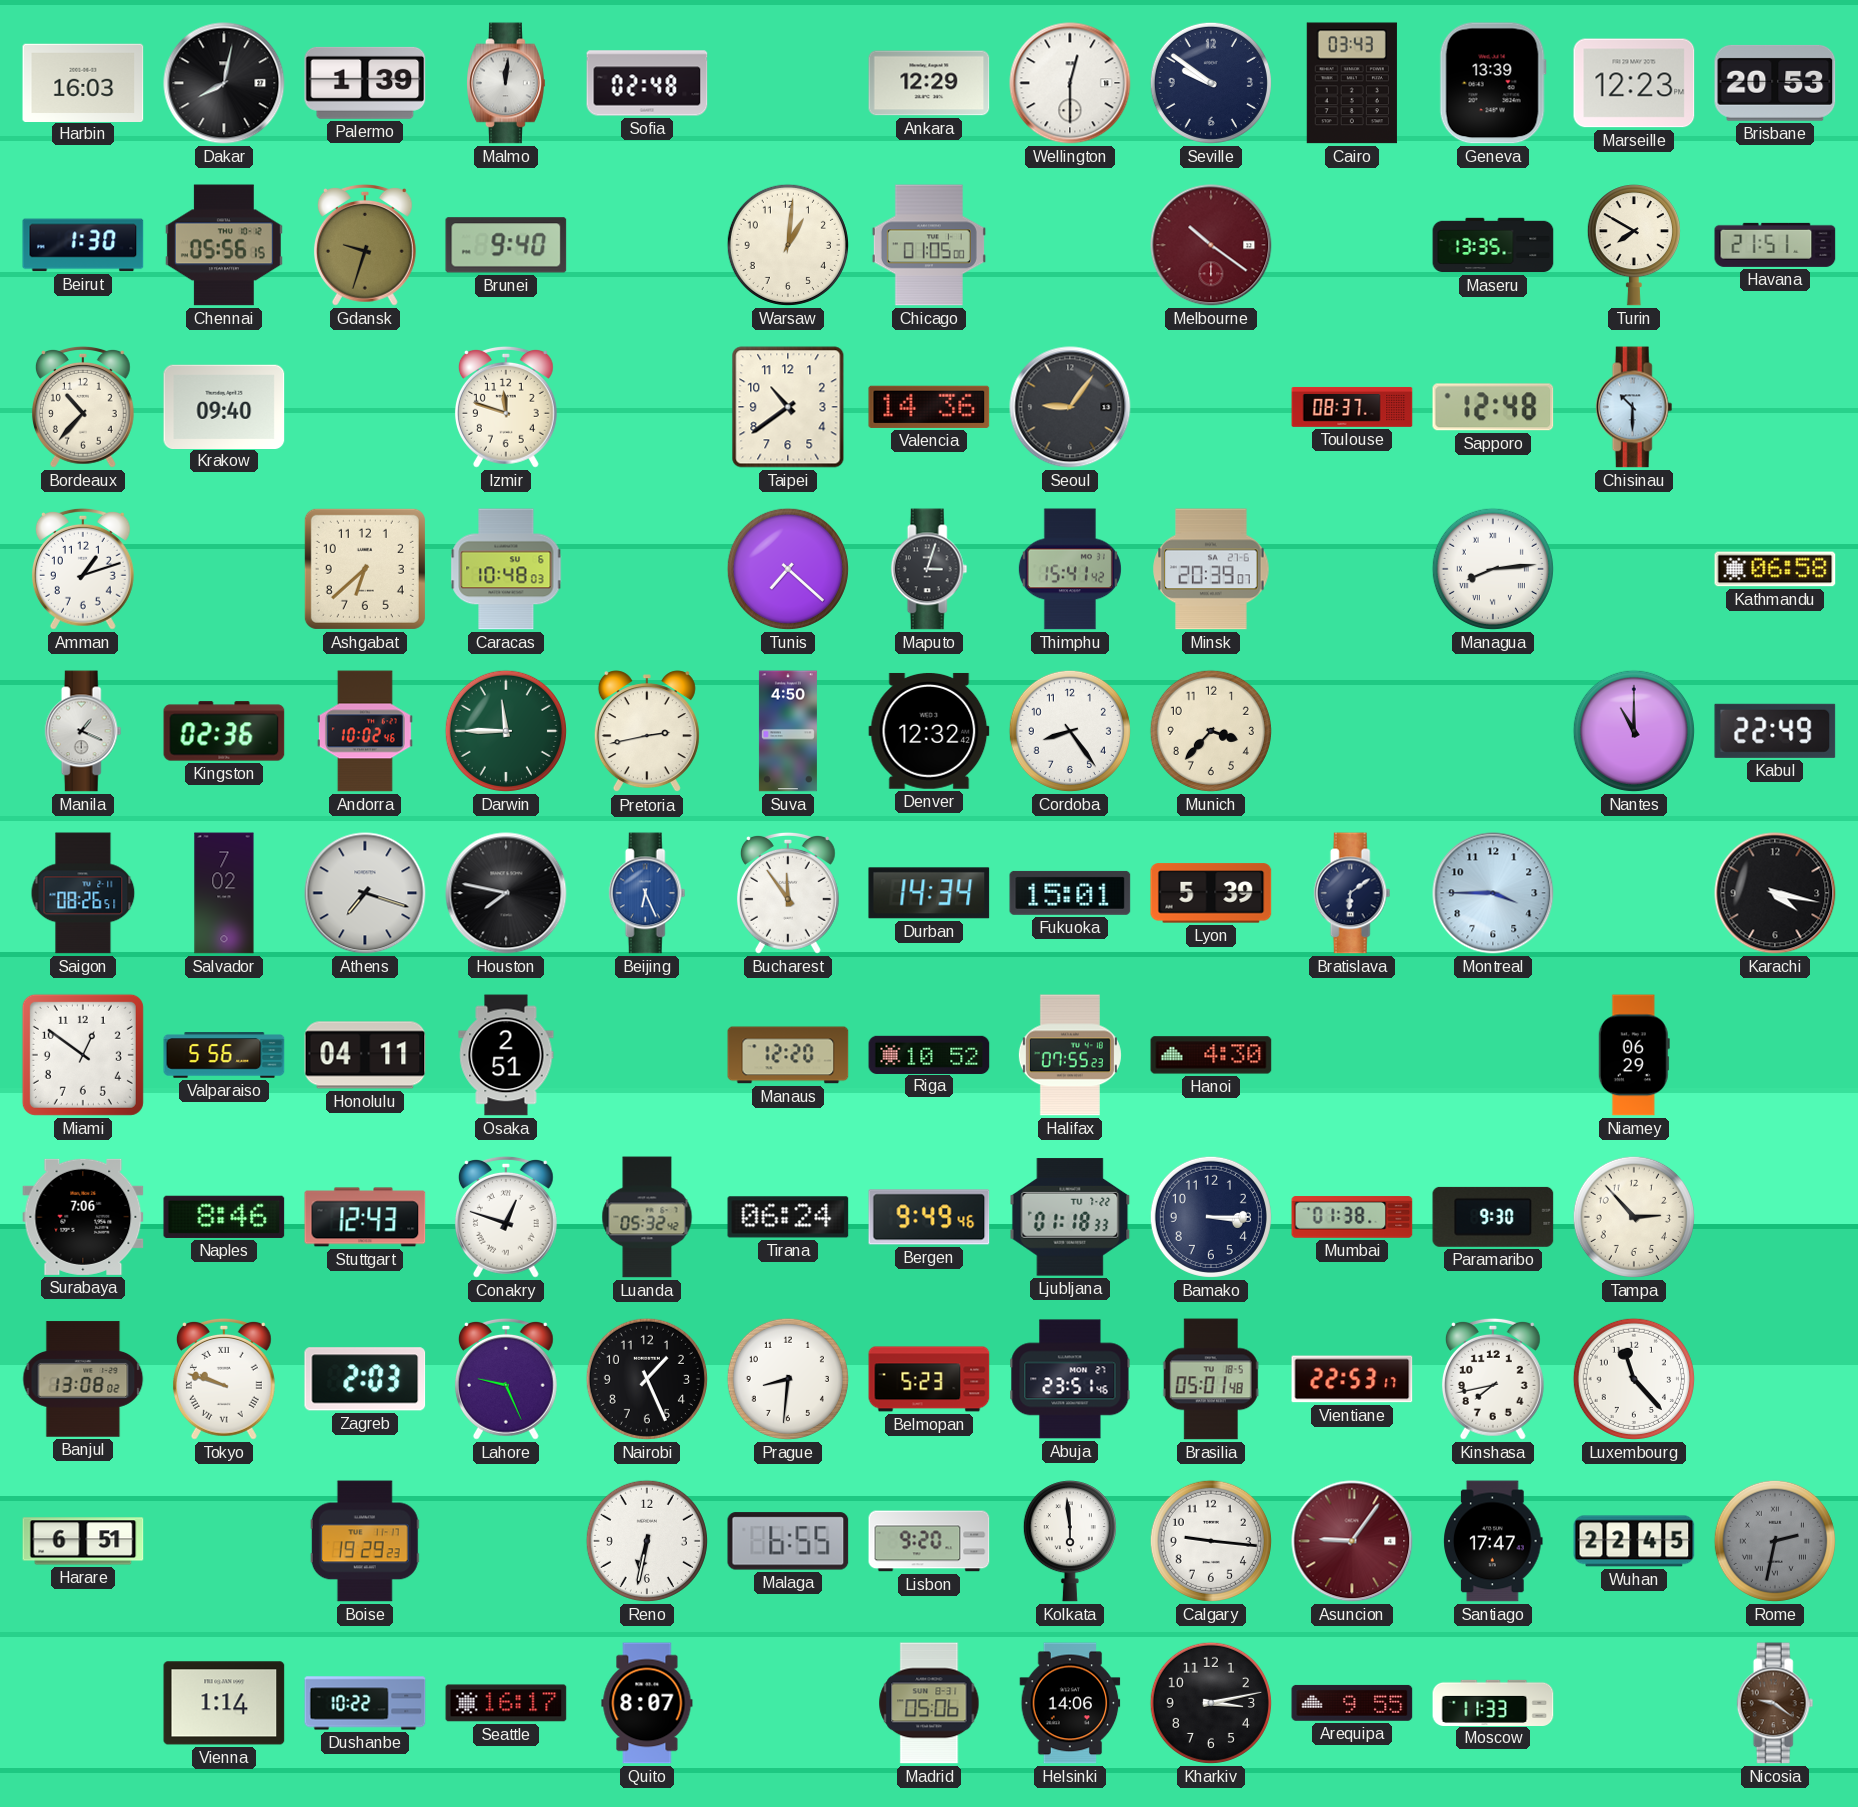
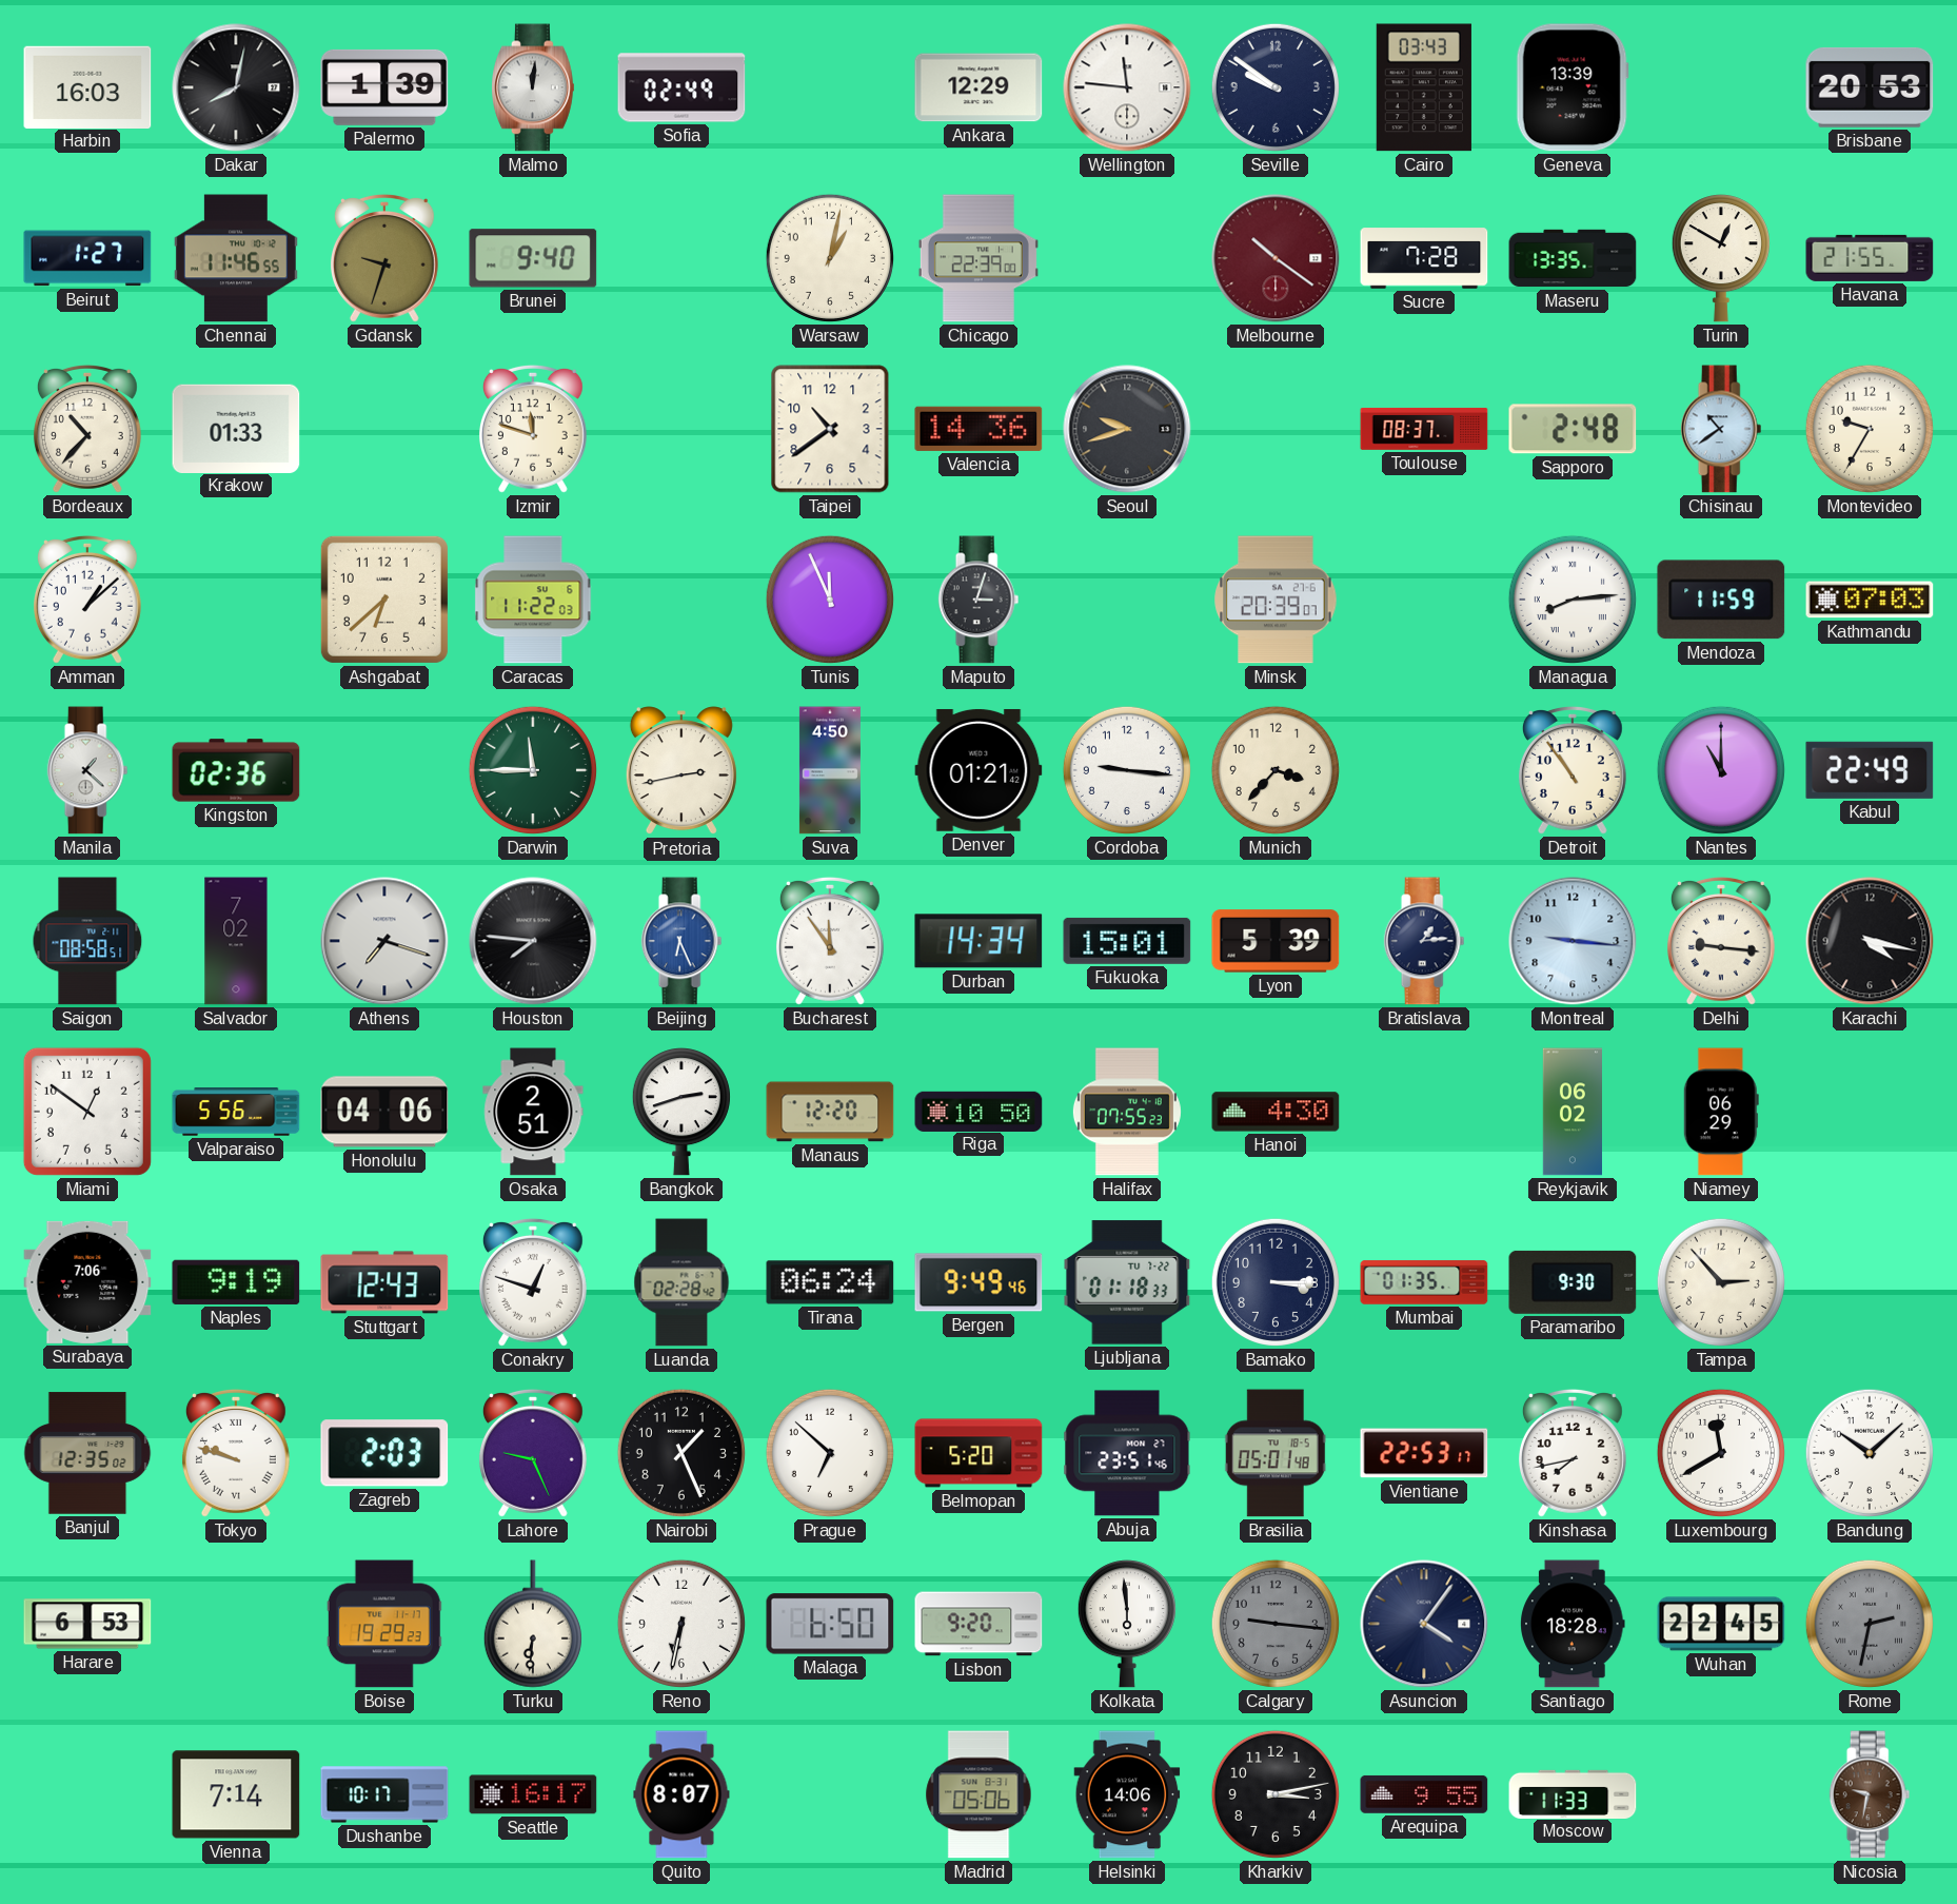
Sofia: 02:48 -> 02:49
Wellington: 12:30 -> 11:46
Marseille: 12:23 -> none
Beirut: 1:30 -> 1:27
Chennai: 05:56 -> 11:46
Warsaw: 1:01 -> 1:02
Chicago: 01:05 -> 22:39
Sucre: none -> 7:28
Turin: 7:50 -> 12:50
Havana: 21:51 -> 21:55
Krakow: 09:40 -> 01:33
Seoul: 9:06 -> 9:42
Sapporo: 12:48 -> 2:48
Chisinau: 10:30 -> 10:39
Montevideo: none -> 9:35
Amman: 1:12 -> 1:08
Caracas: 10:48 -> 11:22
Tunis: 7:22 -> 11:56
Thimphu: 15:41 -> none
Mendoza: none -> 11:59
Kathmandu: 06:58 -> 07:03
Manila: 1:19 -> 1:22
Andorra: 10:02 -> none
Denver: 12:32 -> 01:21
Cordoba: 8:24 -> 9:16
Detroit: none -> 10:54
Saigon: 08:26 -> 08:58
Houston: 7:47 -> 7:46
Bratislava: 6:09 -> 1:14
Montreal: 3:45 -> 9:16
Delhi: none -> 9:16
Honolulu: 04:11 -> 04:06
Bangkok: none -> 2:42
Riga: 10:52 -> 10:50
Reykjavik: none -> 06:02
Naples: 8:46 -> 9:19
Luanda: 05:32 -> 02:28
Mumbai: 01:38 -> 01:35
Banjul: 13:08 -> 12:35
Prague: 8:31 -> 6:52
Belmopan: 5:23 -> 5:20
Luxembourg: 11:23 -> 11:40
Bandung: none -> 10:08
Harare: 6:51 -> 6:53
Turku: none -> 6:31
Malaga: 6:55 -> 6:50
Calgary dial: white -> grey
Asuncion: 9:06 -> 4:06
Asuncion dial: burgundy -> navy
Santiago: 17:47 -> 18:28
Vienna: 1:14 -> 7:14
Dushanbe: 10:22 -> 10:17
Nicosia: 9:21 -> 9:32
